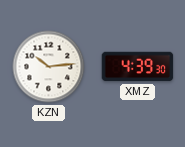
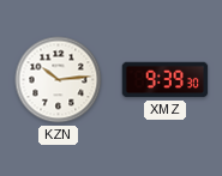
XMZ: 4:39 -> 9:39
